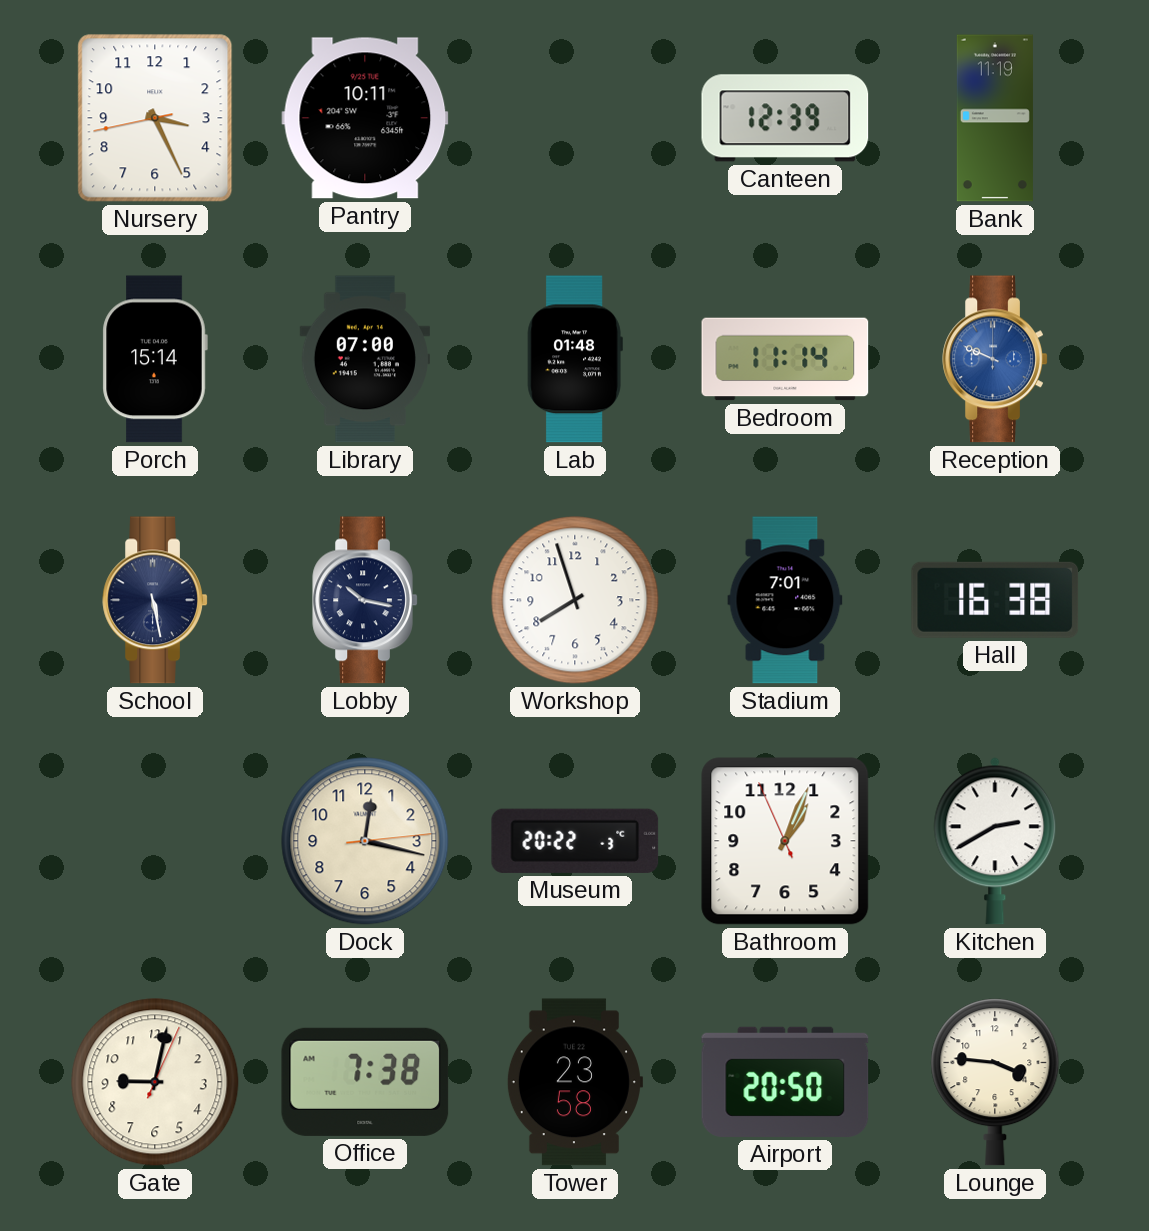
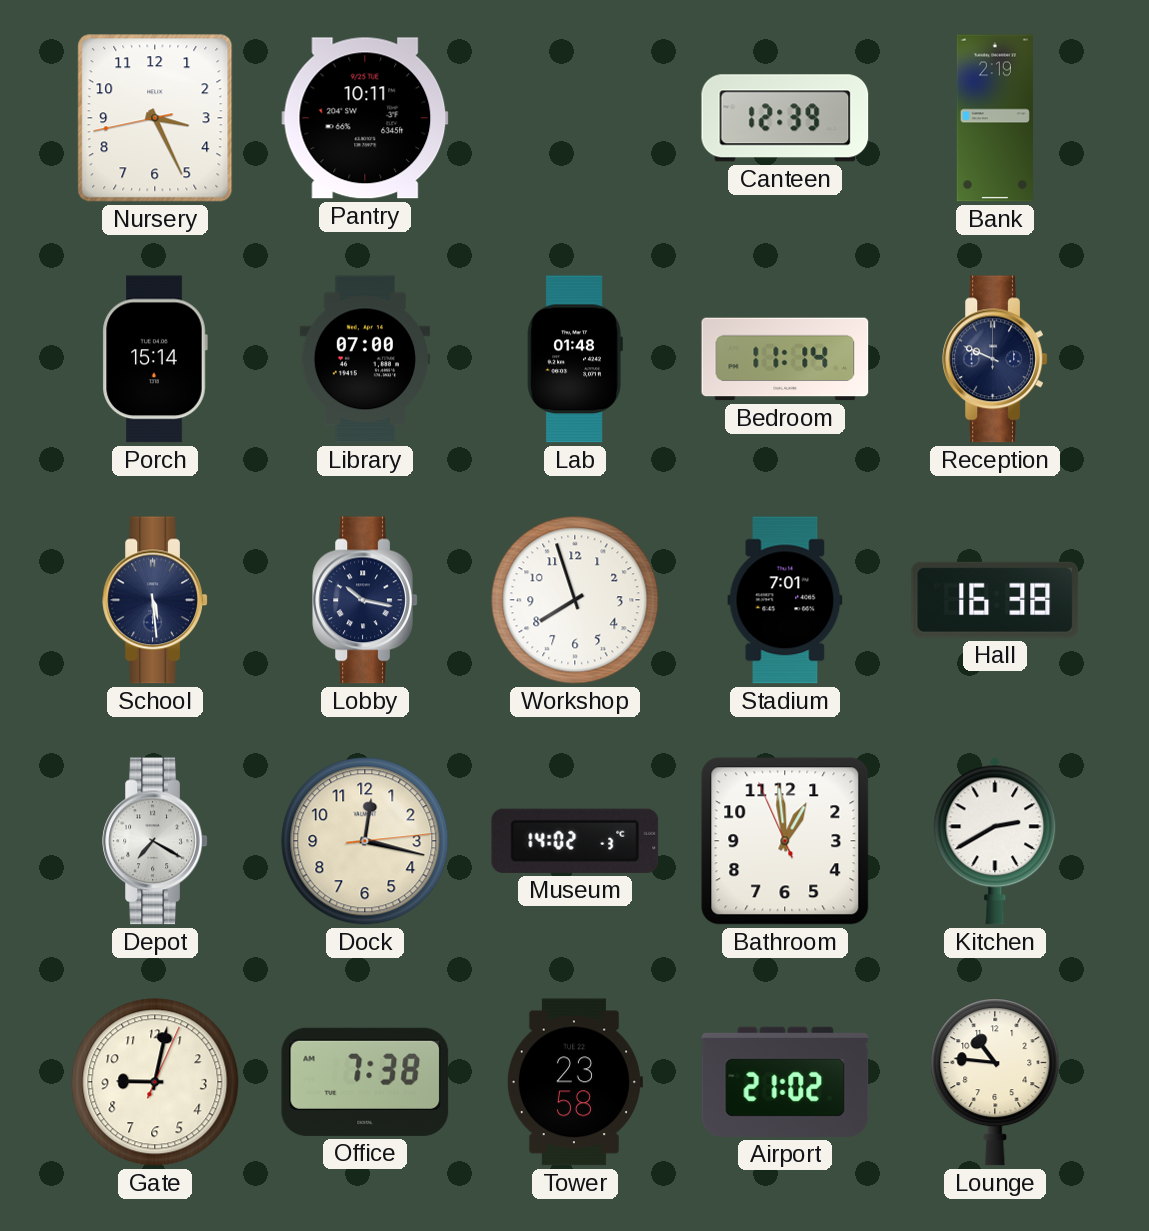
Bank: 11:19 -> 2:19
Reception dial: blue -> navy
School: 5:28 -> 5:29
Depot: none -> 7:20
Museum: 20:22 -> 14:02
Bathroom: 1:03 -> 12:58
Airport: 20:50 -> 21:02
Lounge: 3:46 -> 10:46
